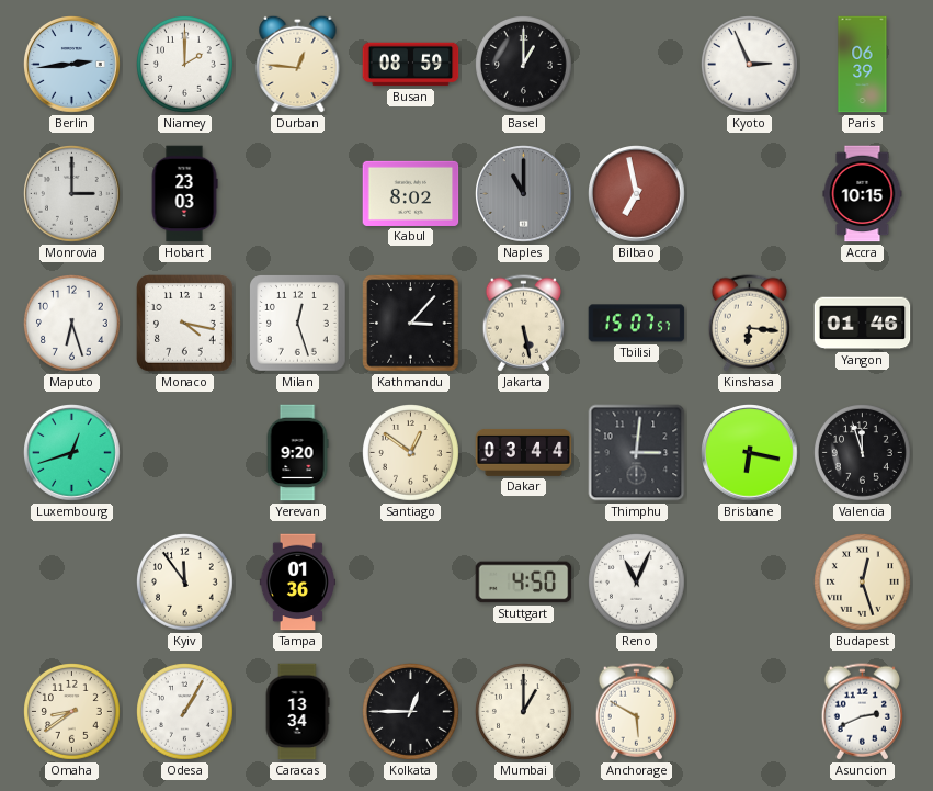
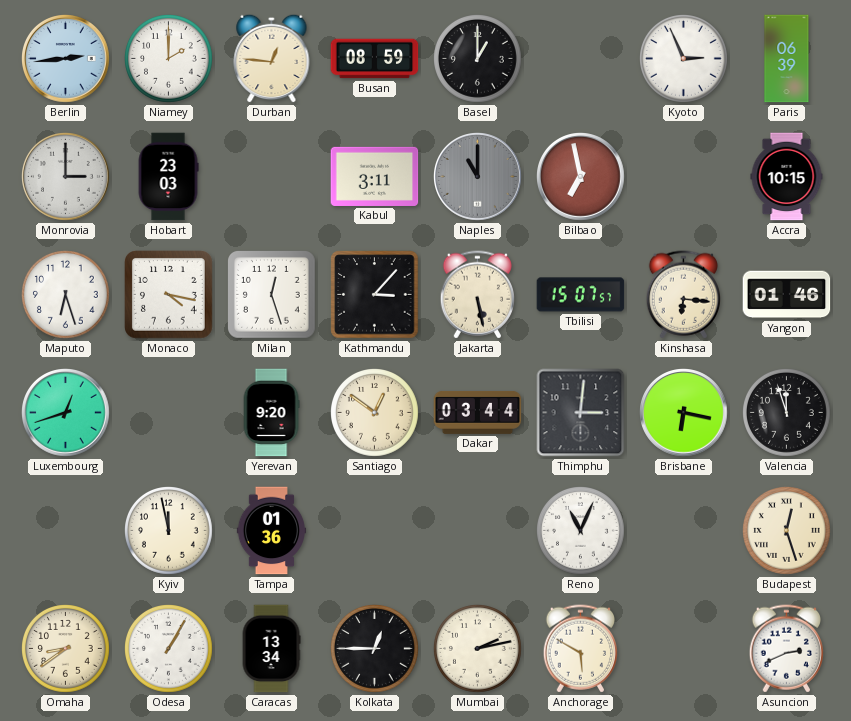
Kabul: 8:02 -> 3:11
Kyiv: 11:54 -> 11:58
Stuttgart: 4:50 -> none
Mumbai: 1:00 -> 2:13
